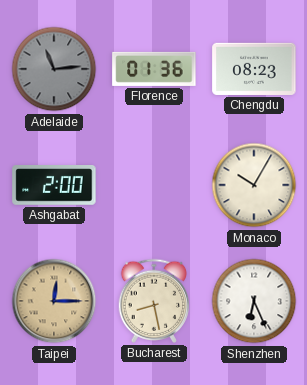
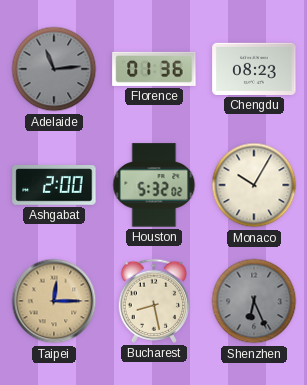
Houston: none -> 5:32
Shenzhen dial: white -> grey
